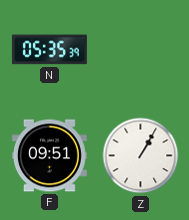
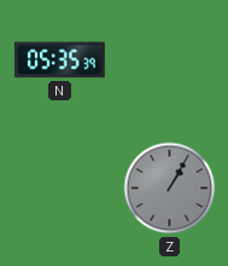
F: 09:51 -> none
Z dial: white -> grey
